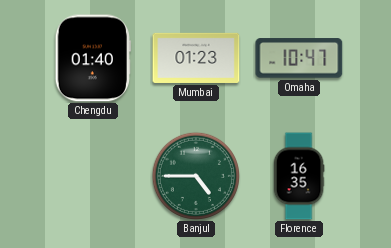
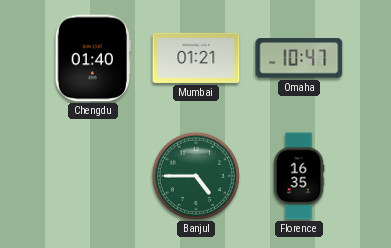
Mumbai: 01:23 -> 01:21
